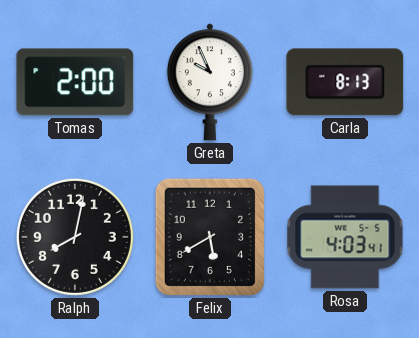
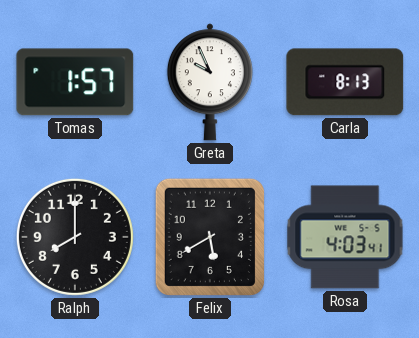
Tomas: 2:00 -> 1:57
Ralph: 8:02 -> 8:00
